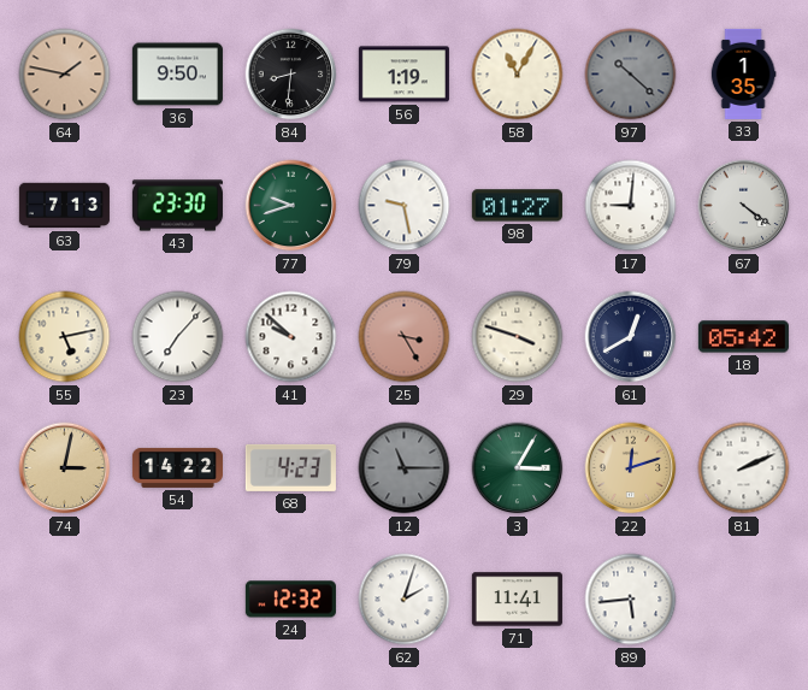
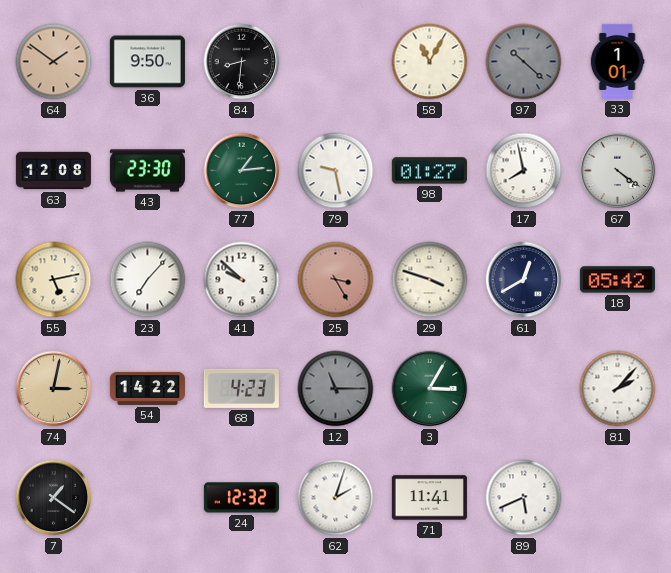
64: 1:47 -> 1:51
56: 1:19 -> none
33: 1:35 -> 1:01
63: 7:13 -> 12:08
77: 9:42 -> 1:14
17: 9:01 -> 7:58
22: 12:12 -> none
81: 2:11 -> 2:07
7: none -> 1:21
89: 5:44 -> 5:41
